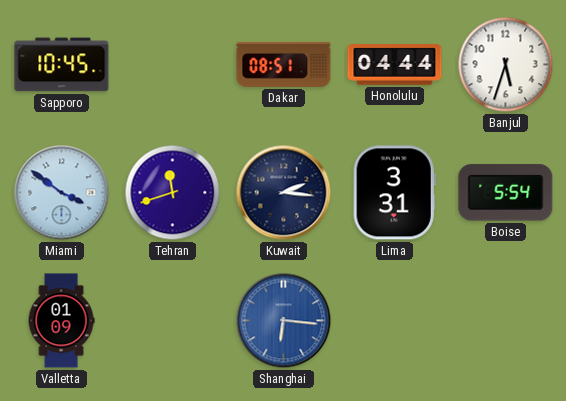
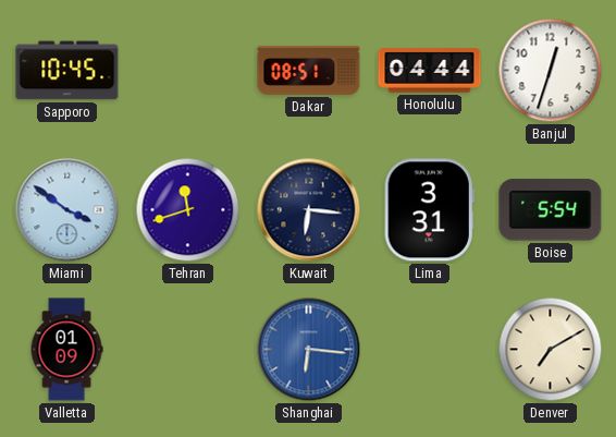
Banjul: 5:33 -> 12:33
Kuwait: 2:16 -> 6:16
Denver: none -> 7:10
